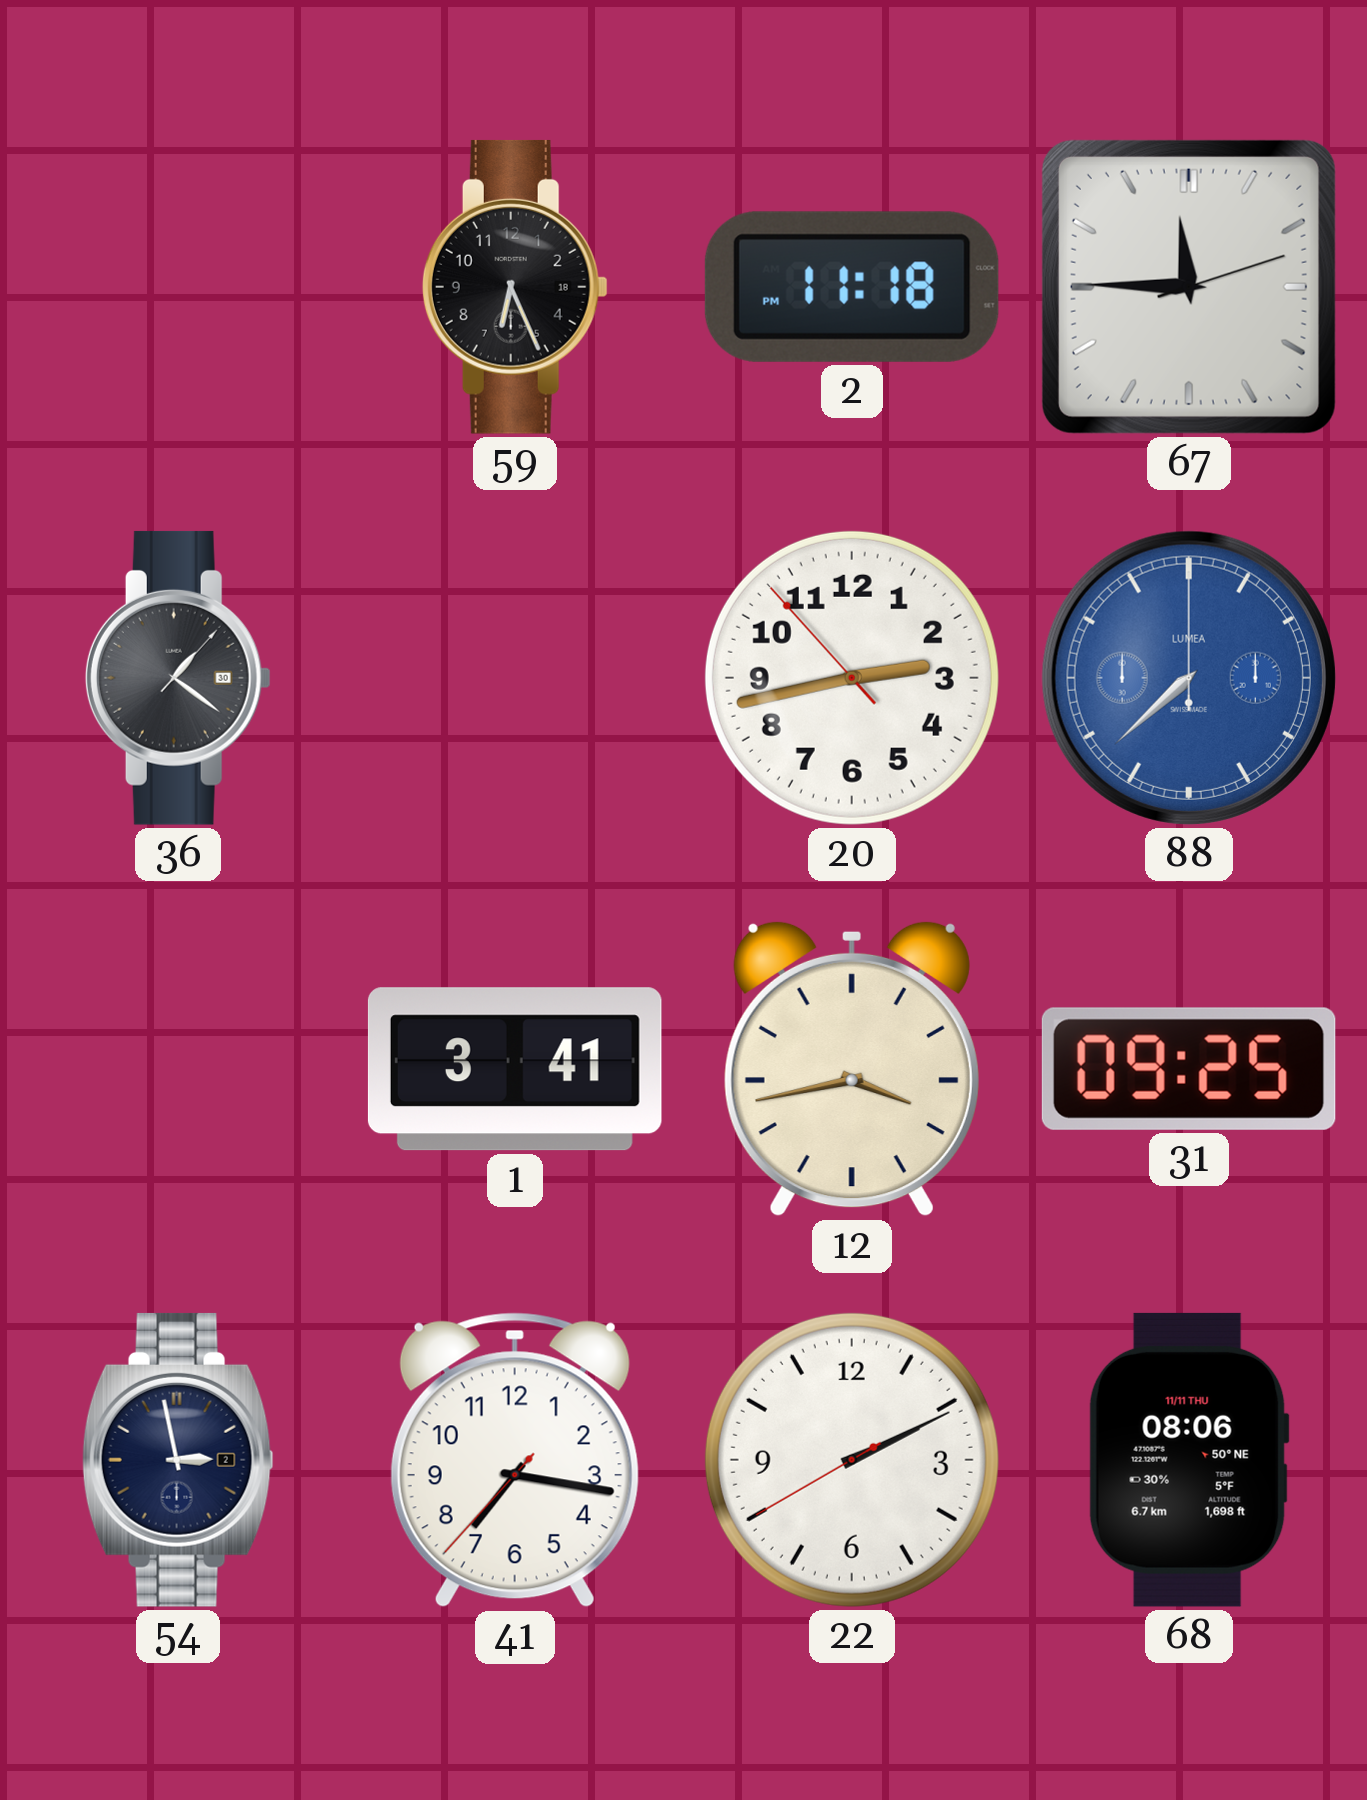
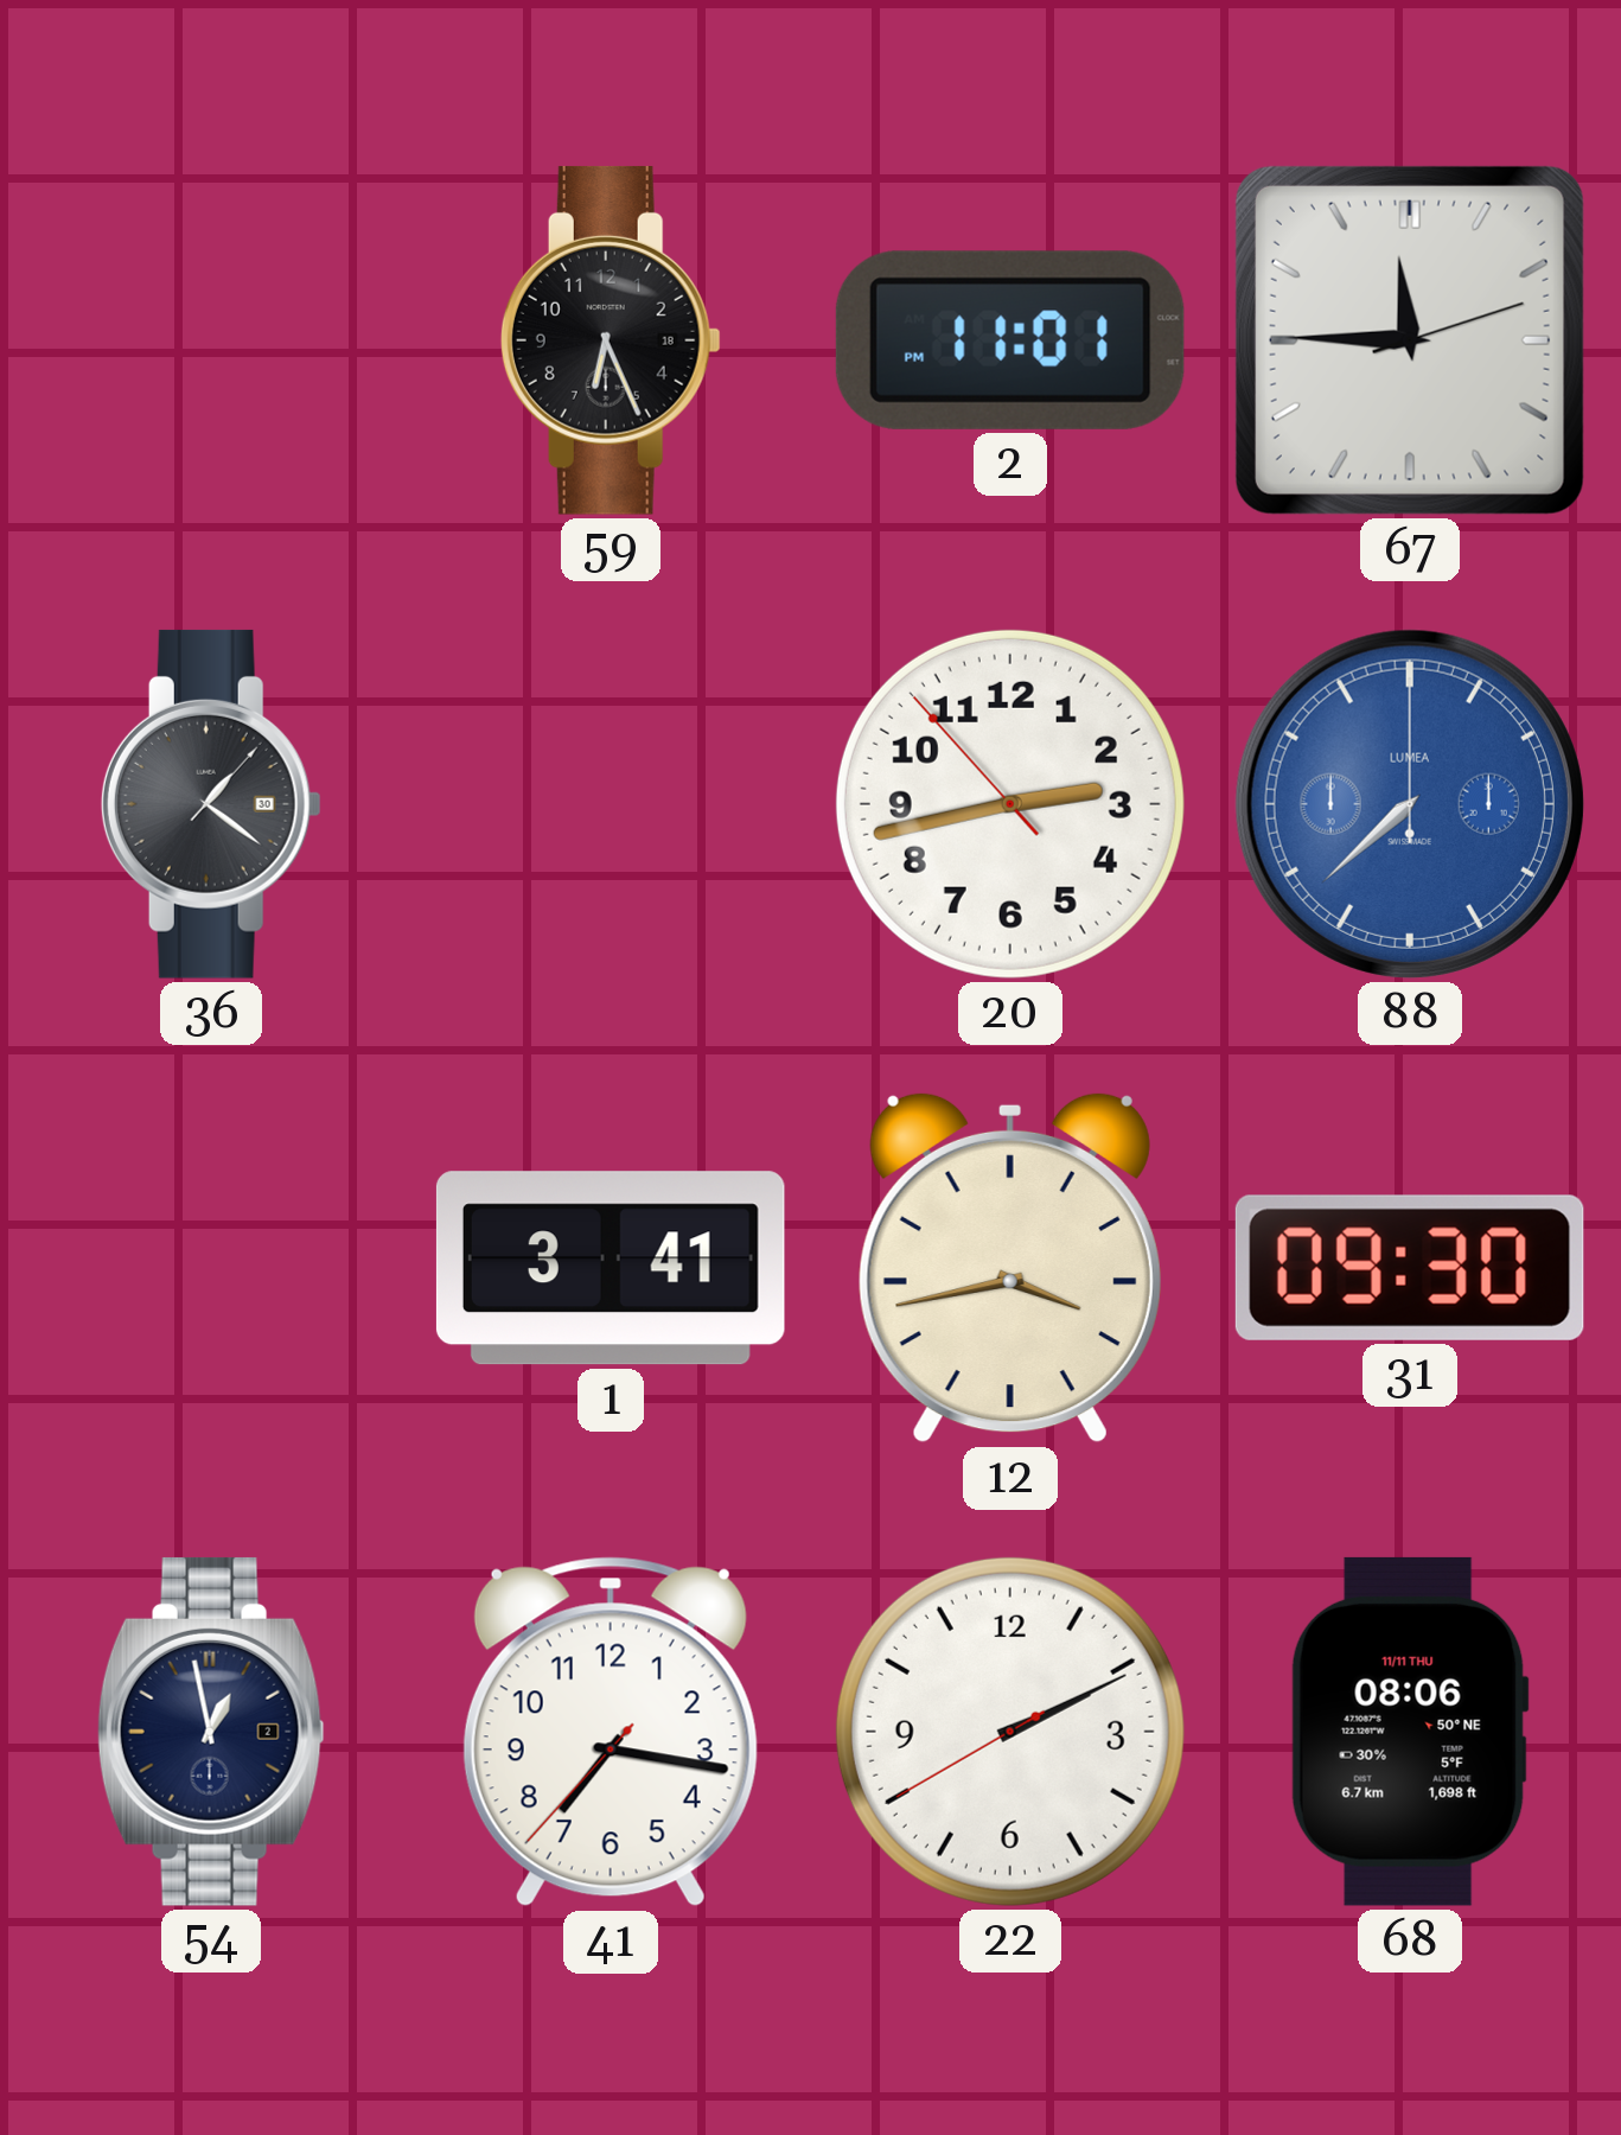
2: 11:18 -> 11:01
31: 09:25 -> 09:30
54: 2:58 -> 12:58
